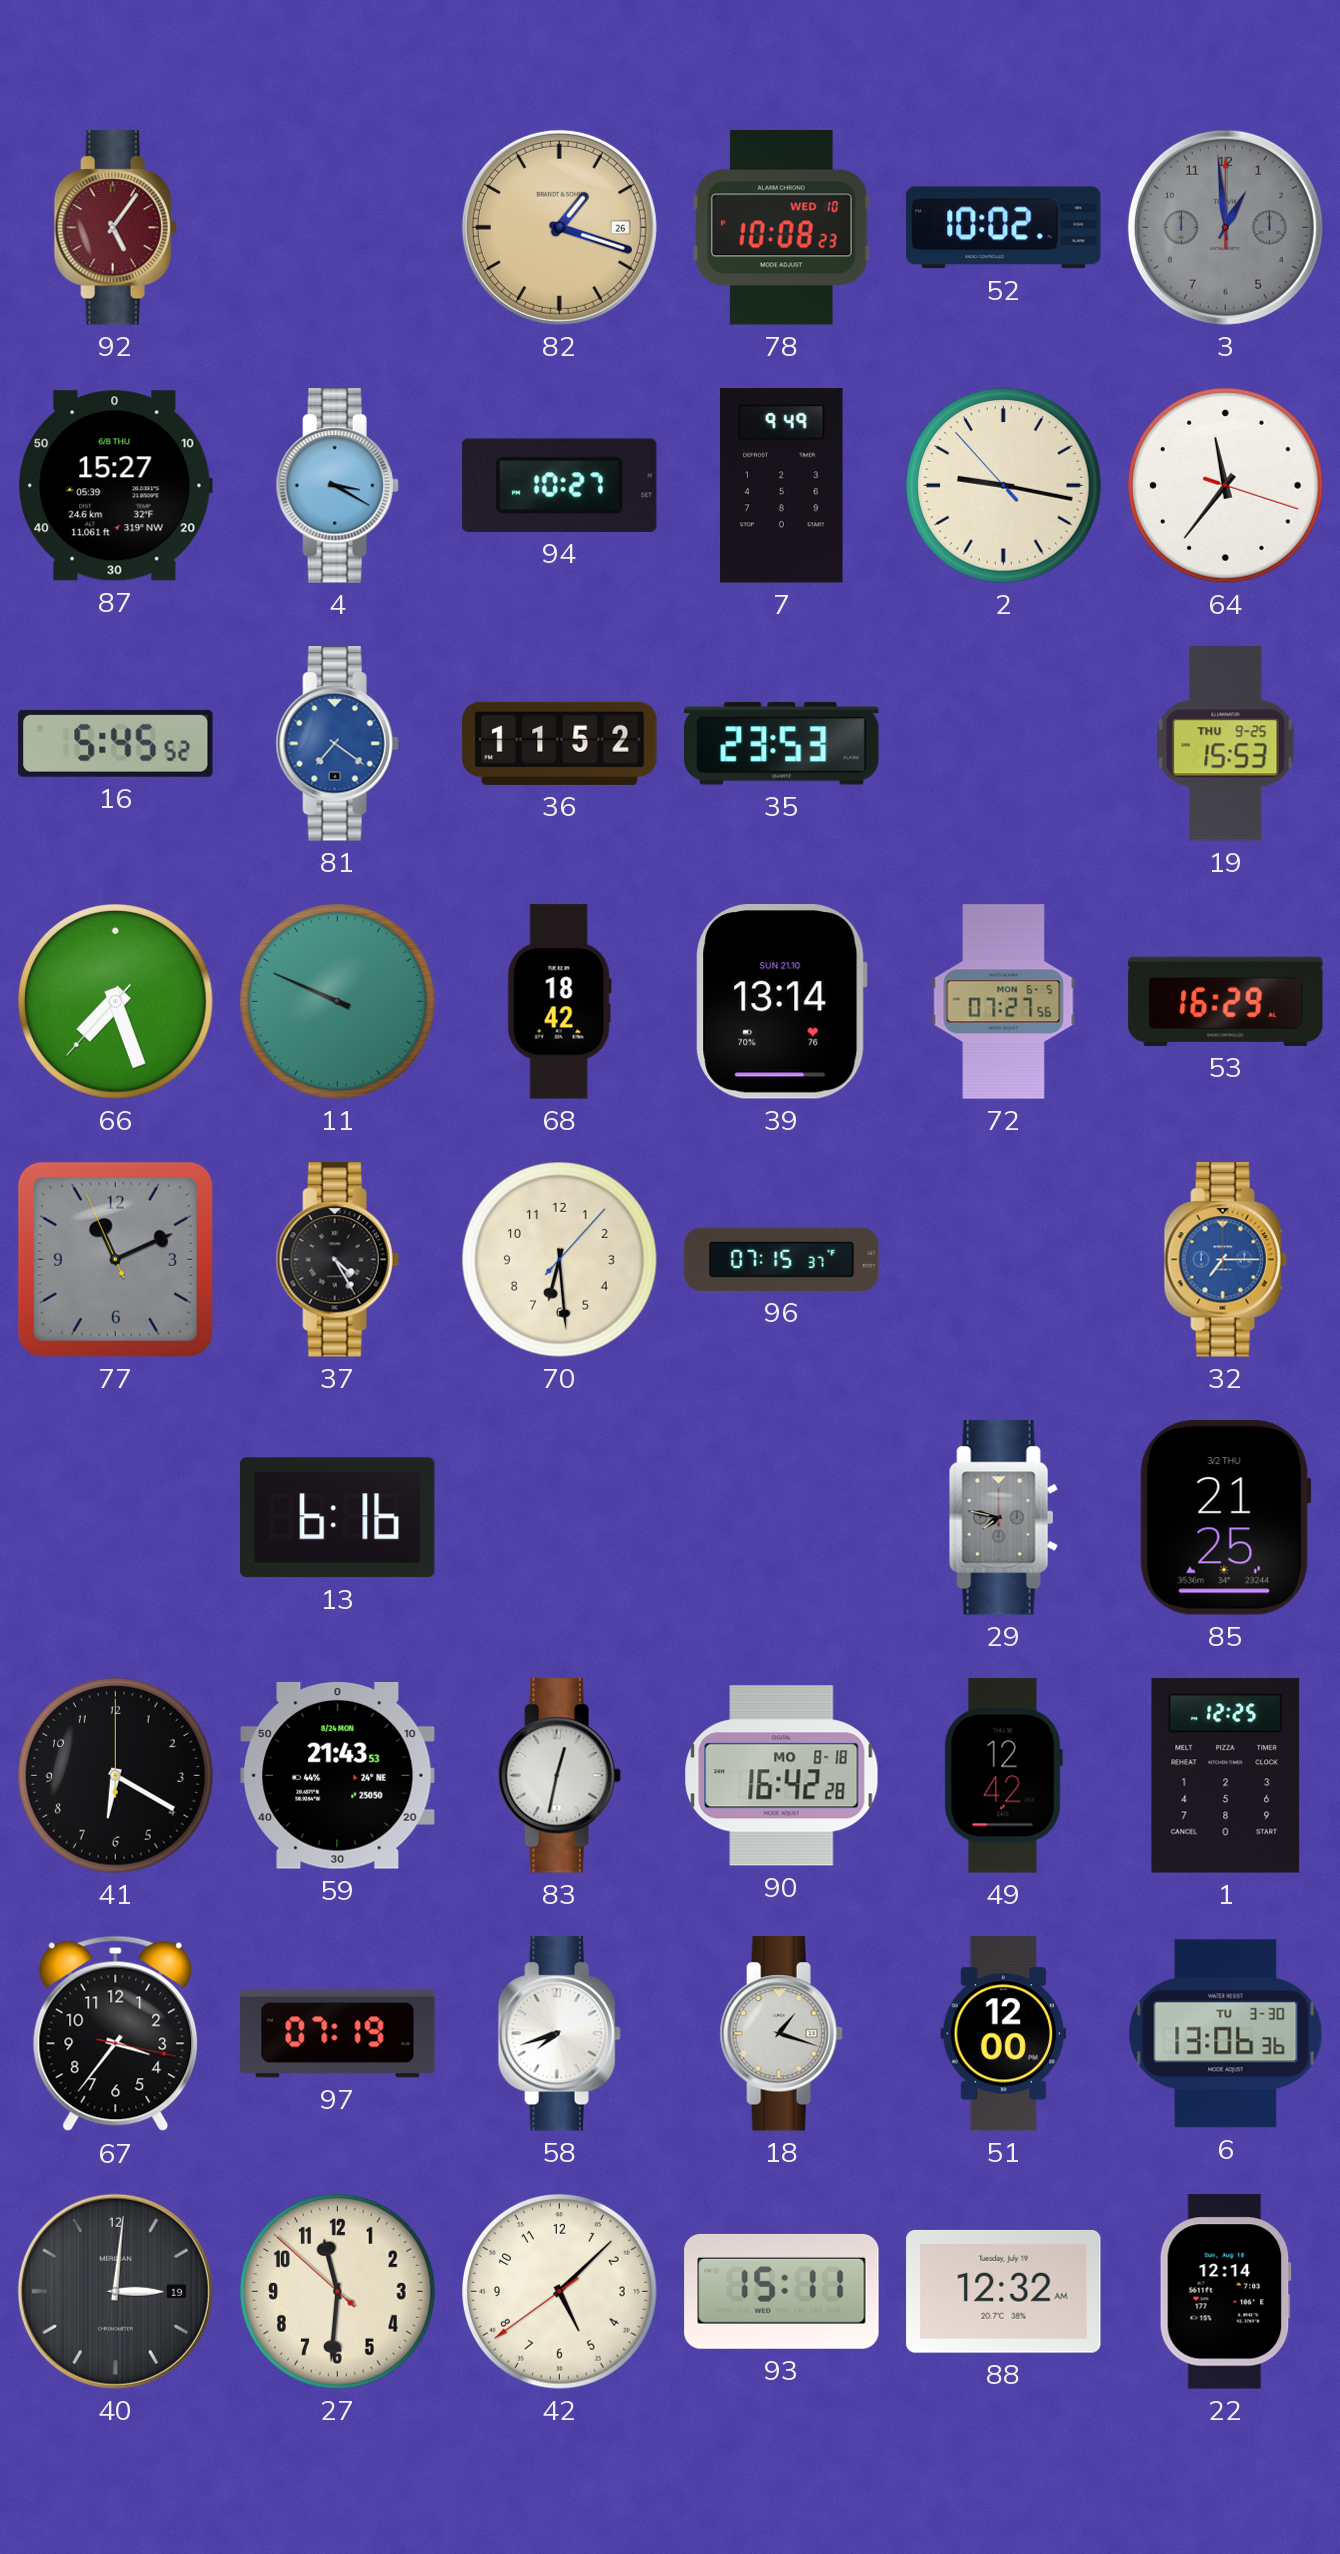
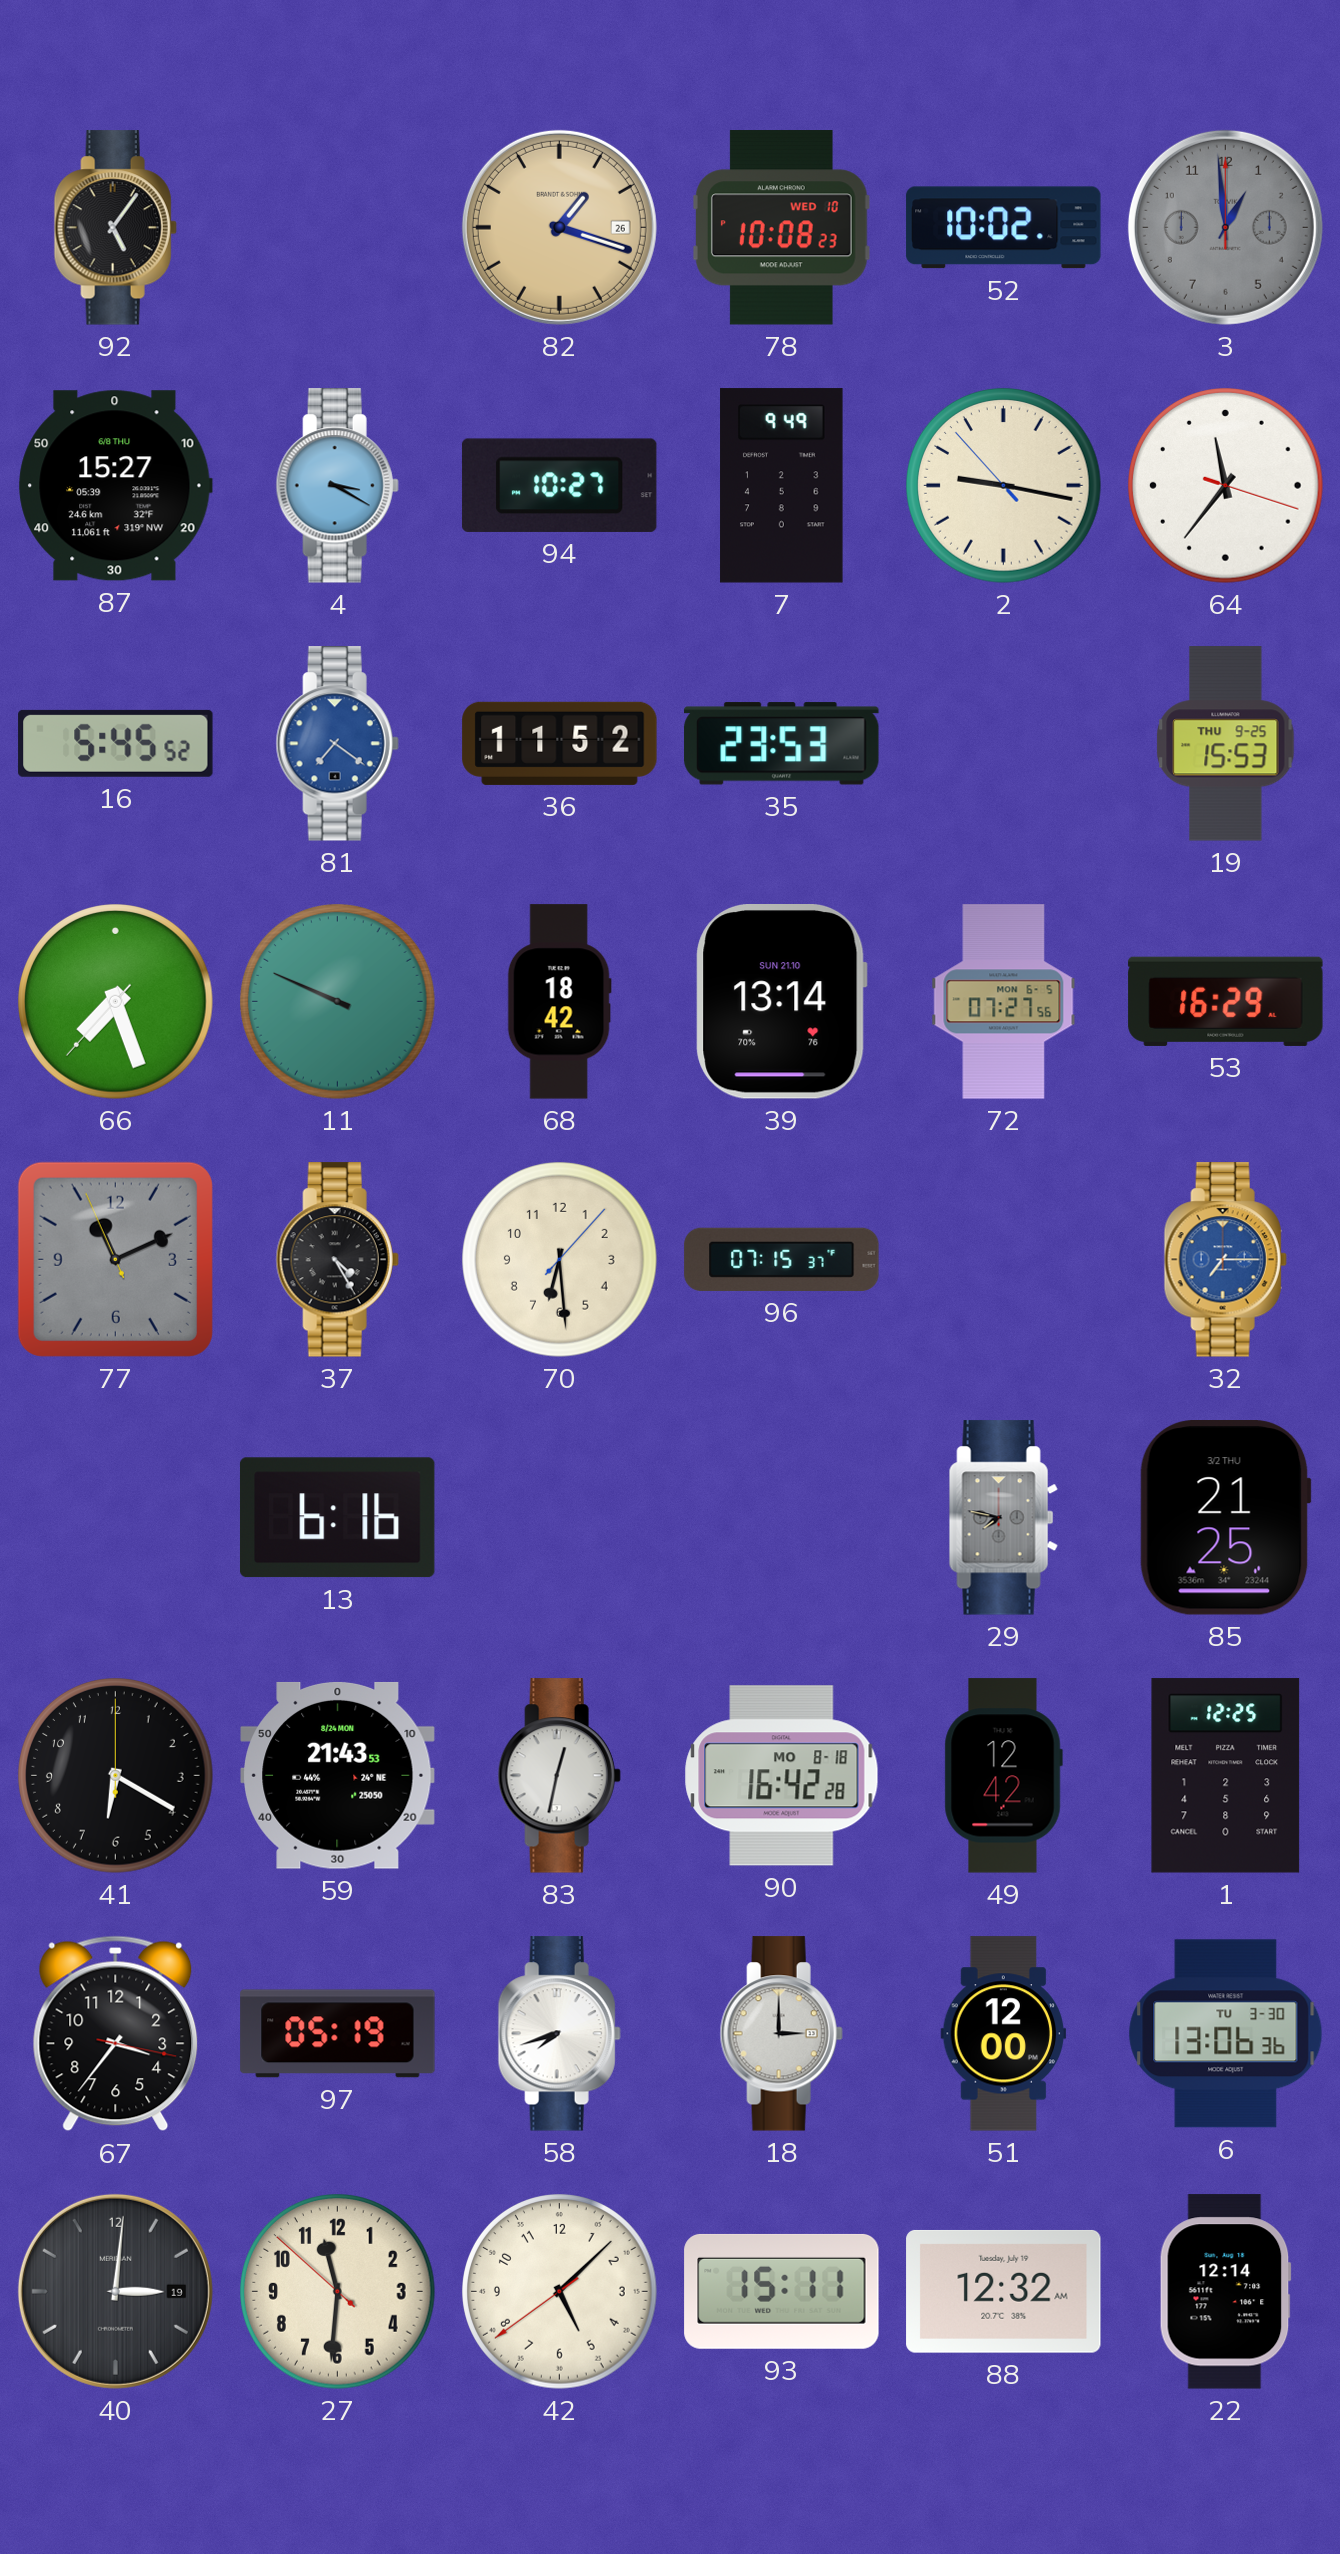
92 dial: burgundy -> black
97: 07:19 -> 05:19
18: 1:18 -> 3:00
